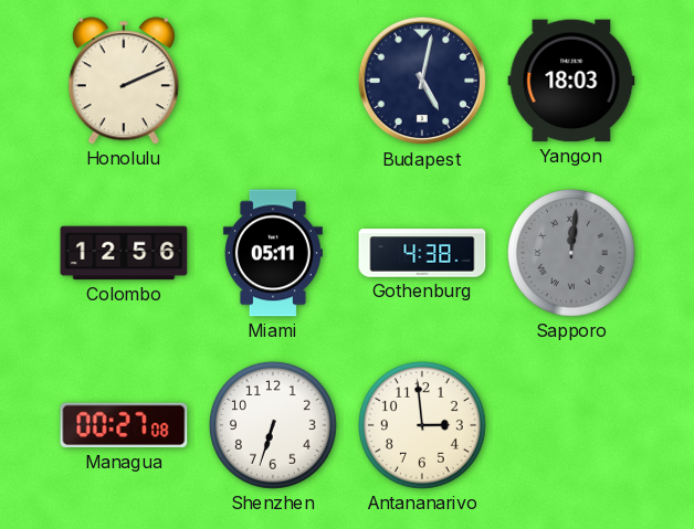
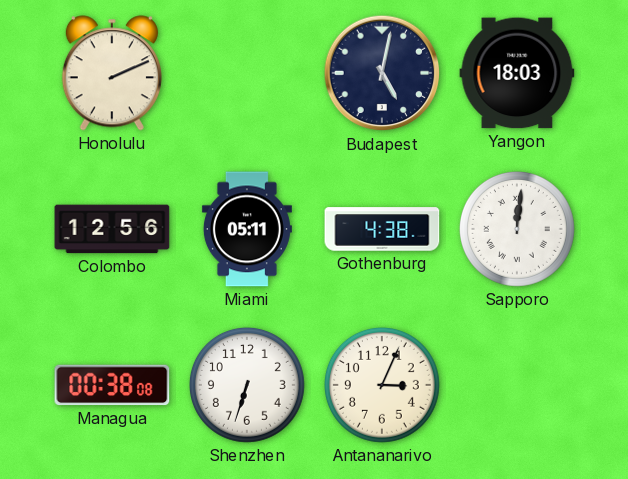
Sapporo dial: grey -> white
Managua: 00:27 -> 00:38
Antananarivo: 2:59 -> 3:04
